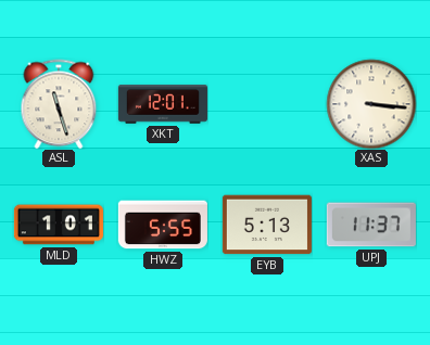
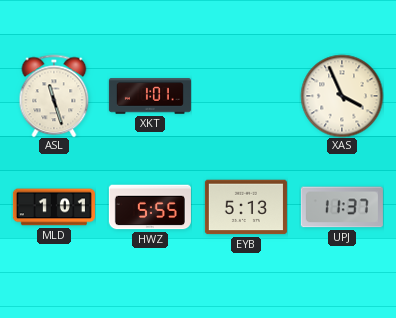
XKT: 12:01 -> 1:01
XAS: 3:16 -> 3:56
